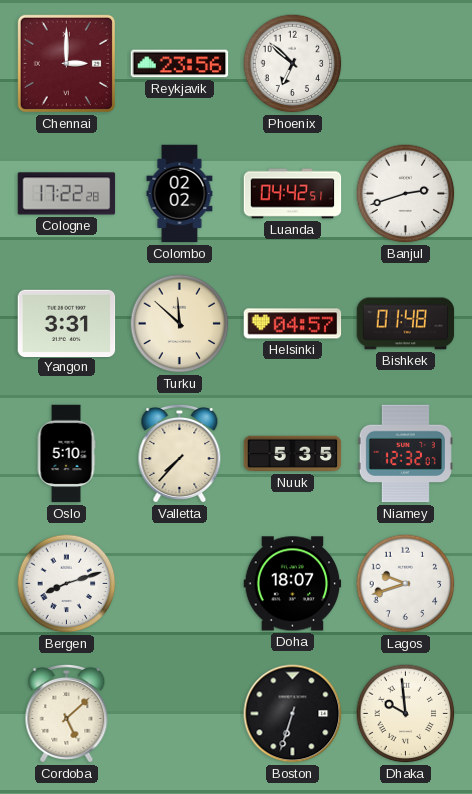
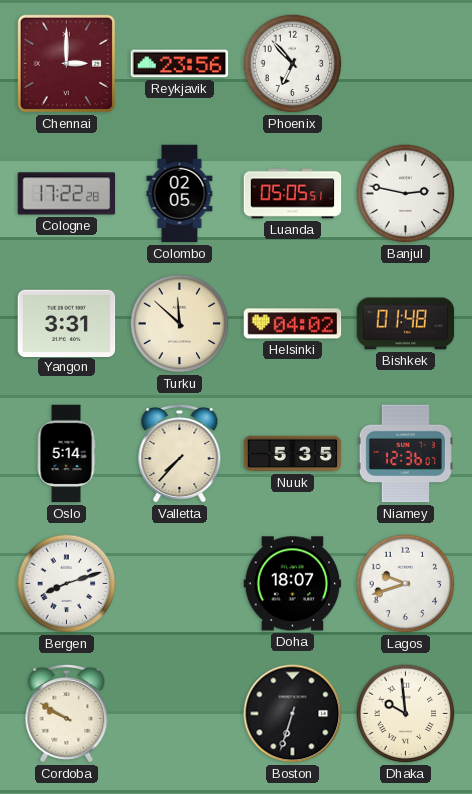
Phoenix: 6:52 -> 6:53
Colombo: 02:02 -> 02:05
Luanda: 04:42 -> 05:05
Banjul: 2:42 -> 2:47
Helsinki: 04:57 -> 04:02
Oslo: 5:10 -> 5:14
Niamey: 12:32 -> 12:36
Cordoba: 5:08 -> 9:50
